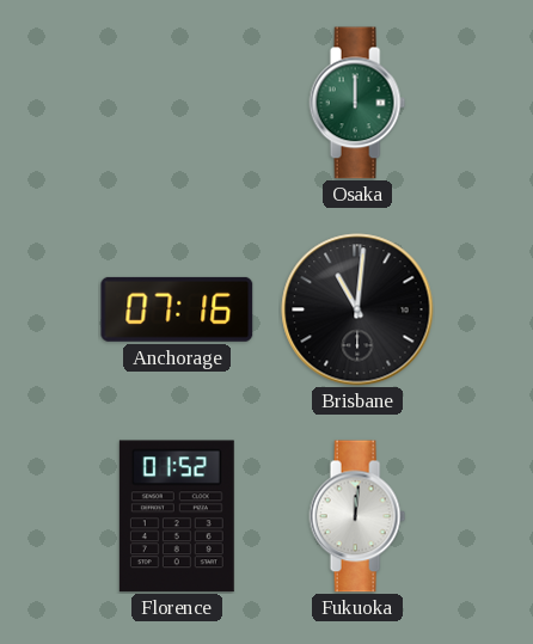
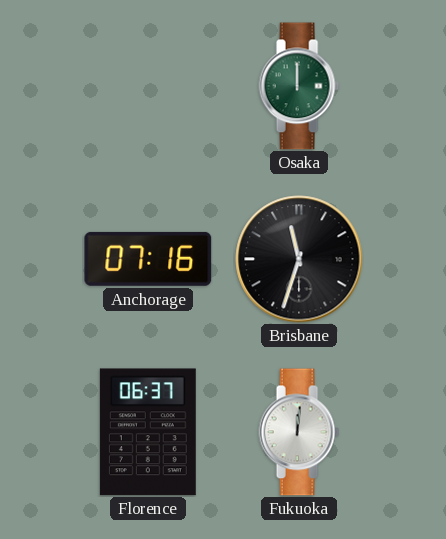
Brisbane: 11:01 -> 11:33
Florence: 01:52 -> 06:37
